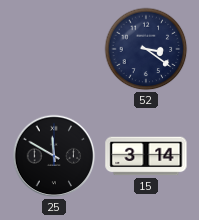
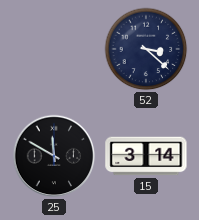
52: 3:21 -> 3:22
